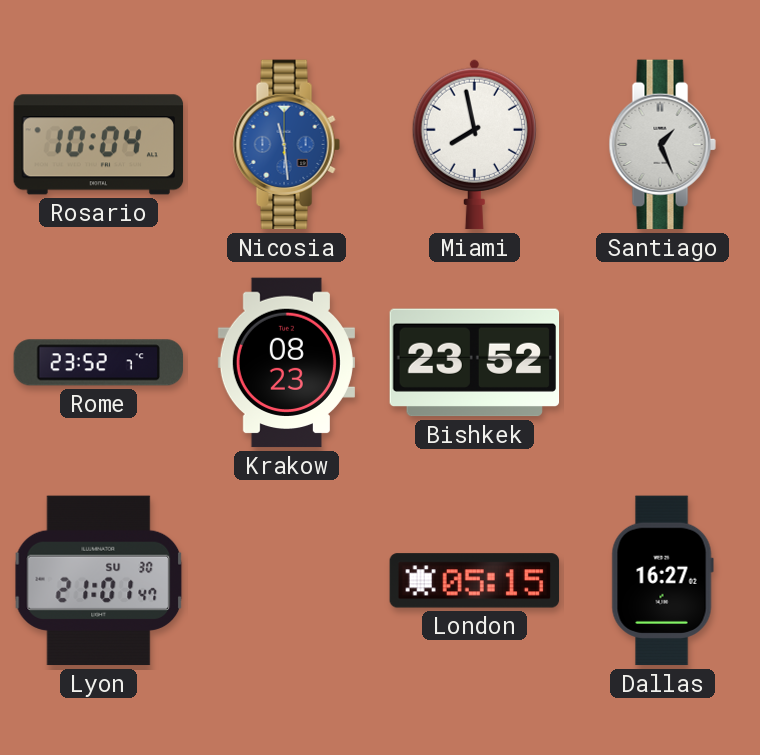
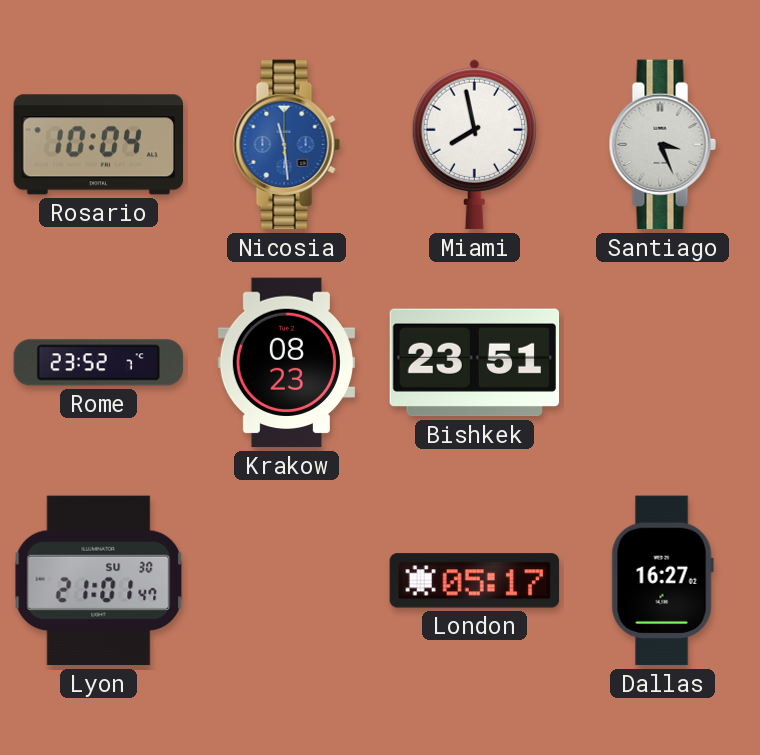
Santiago: 1:26 -> 3:26
Bishkek: 23:52 -> 23:51
London: 05:15 -> 05:17
